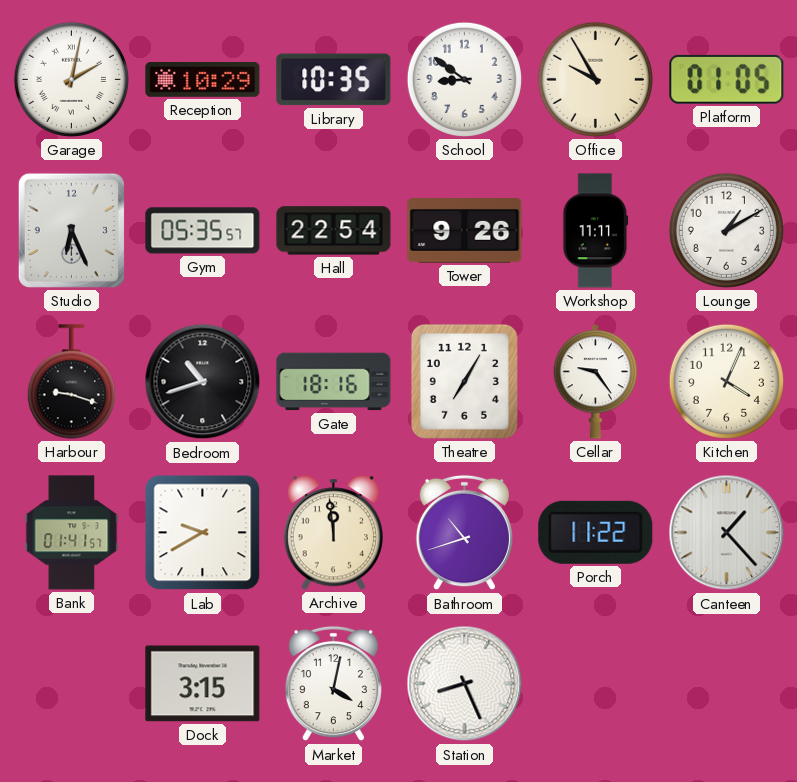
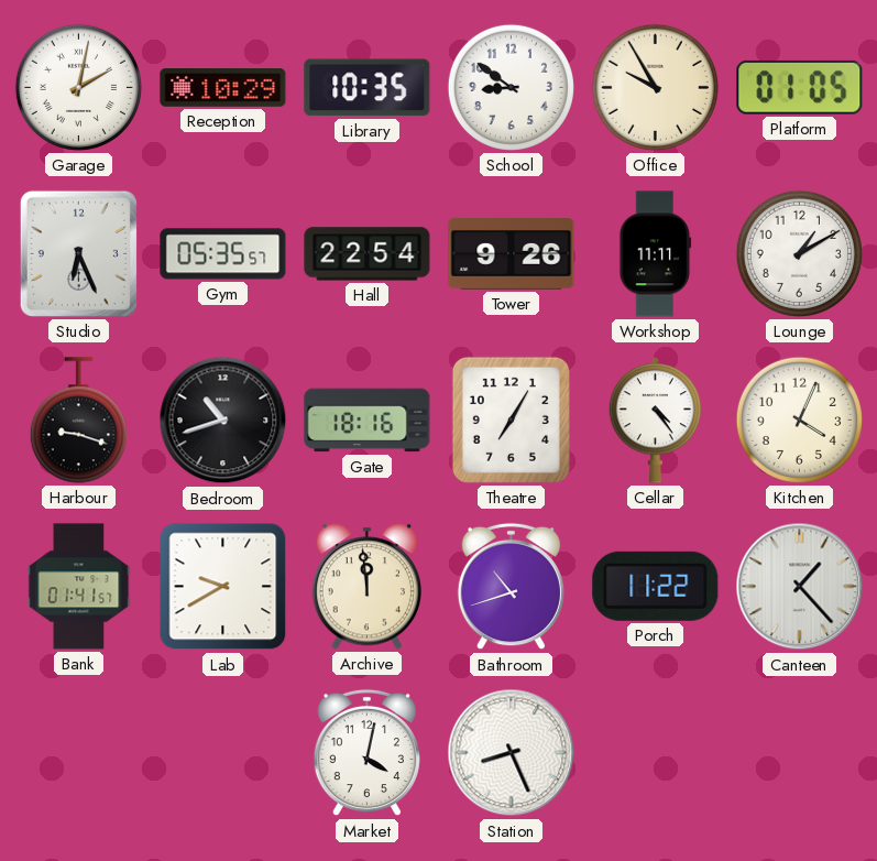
Cellar: 9:24 -> 4:24
Dock: 3:15 -> none
